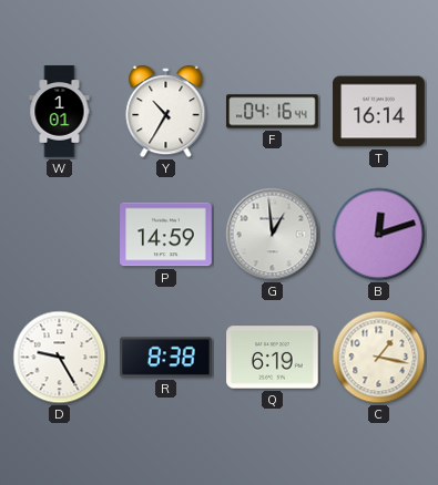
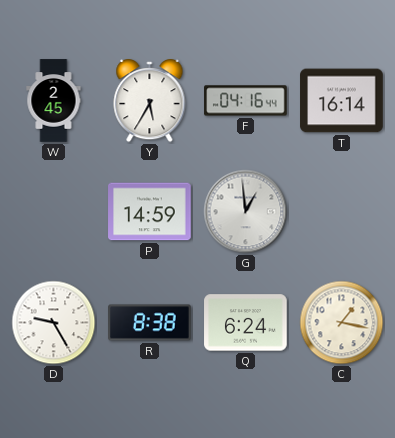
W: 1:01 -> 2:45
Y: 10:35 -> 5:35
B: 12:12 -> none
Q: 6:19 -> 6:24
